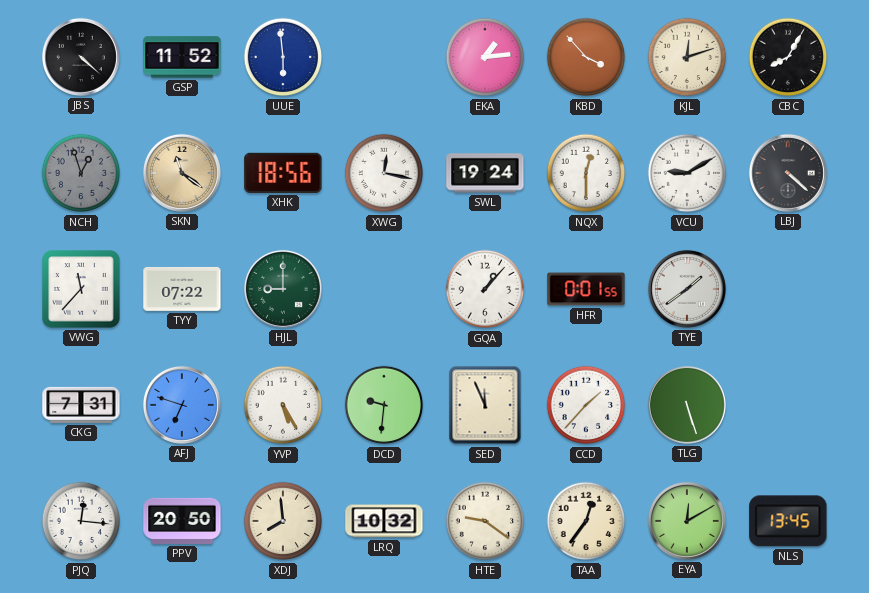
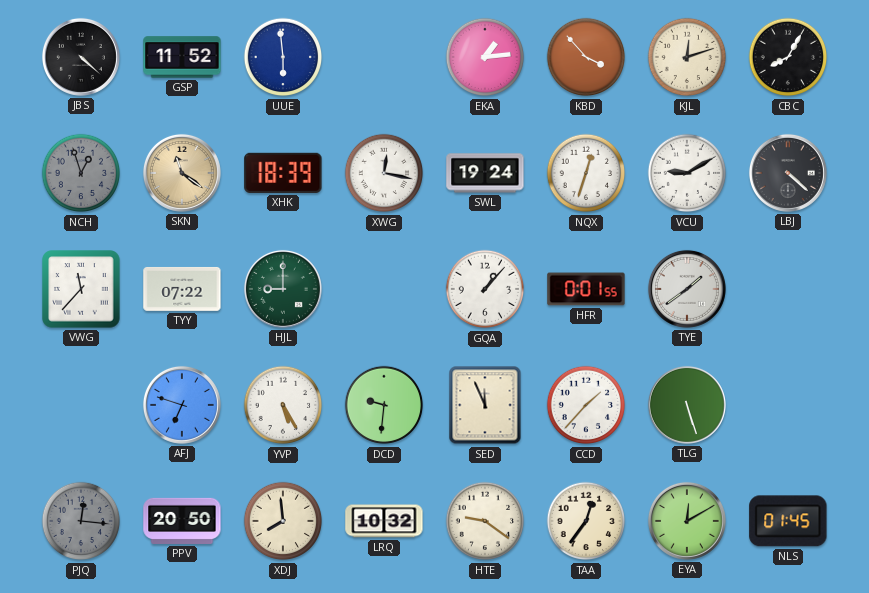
XHK: 18:56 -> 18:39
NQX: 12:30 -> 12:33
CKG: 7:31 -> none
PJQ dial: white -> grey
NLS: 13:45 -> 01:45
